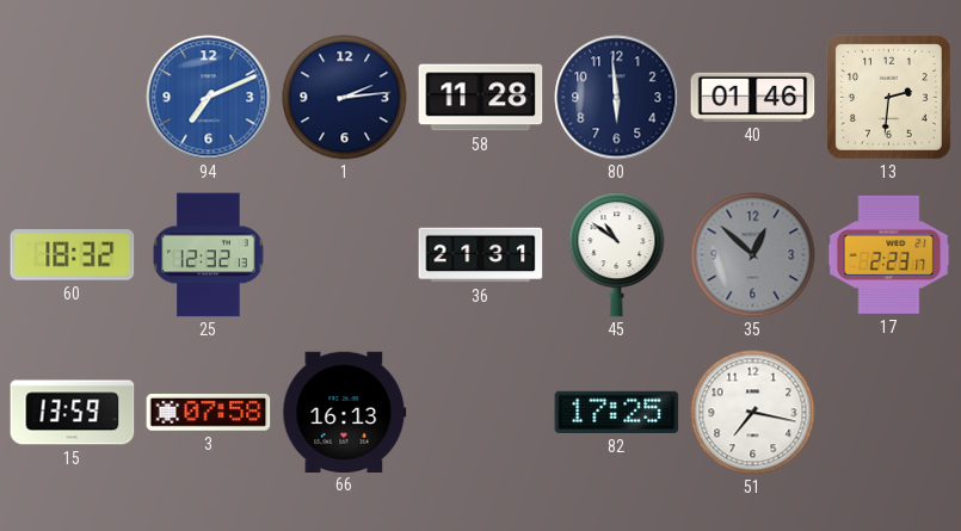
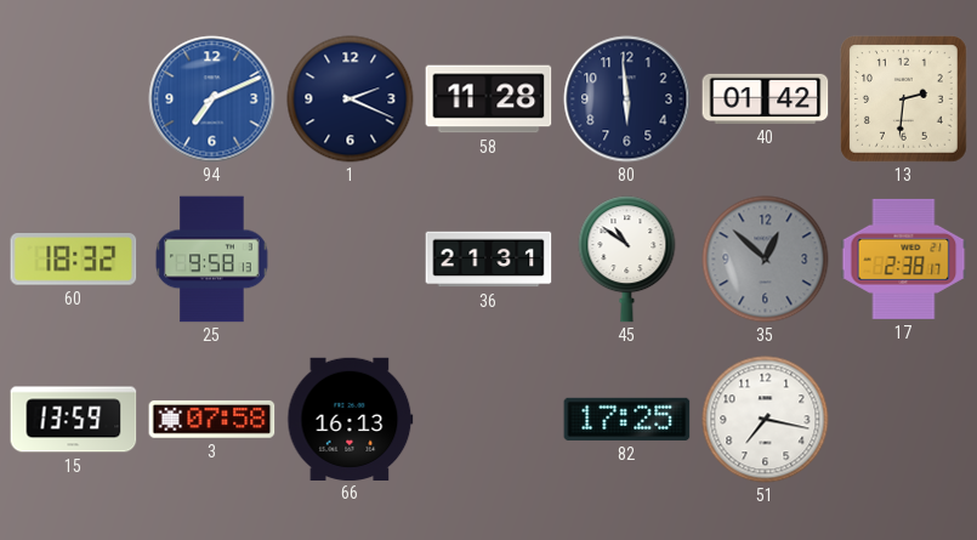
1: 2:14 -> 2:19
40: 01:46 -> 01:42
25: 12:32 -> 9:58
17: 2:23 -> 2:38
